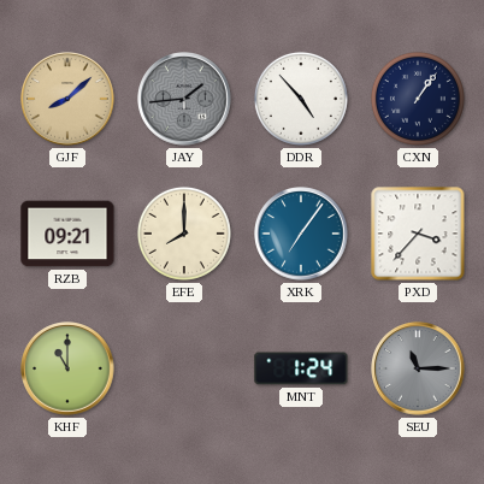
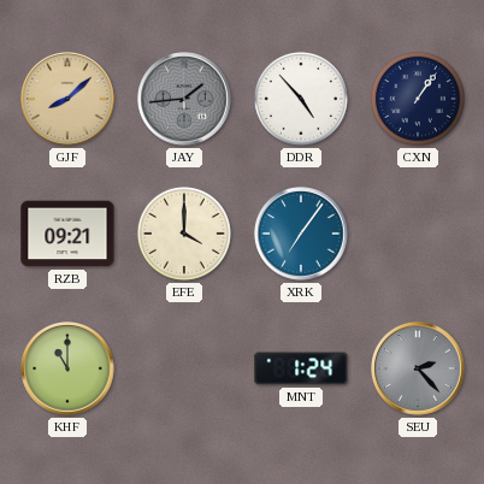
EFE: 8:00 -> 4:00
PXD: 3:37 -> none
SEU: 11:15 -> 2:23
